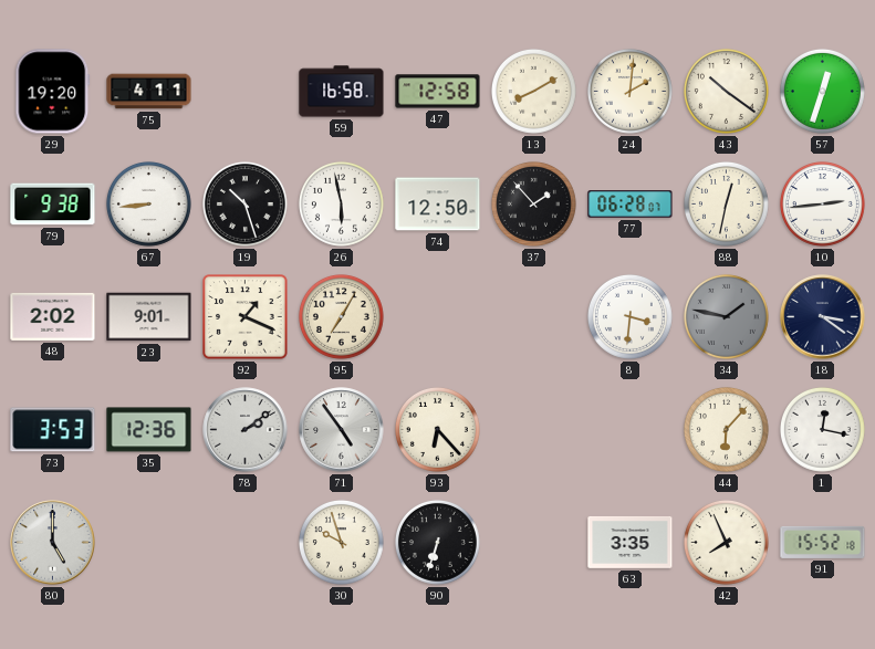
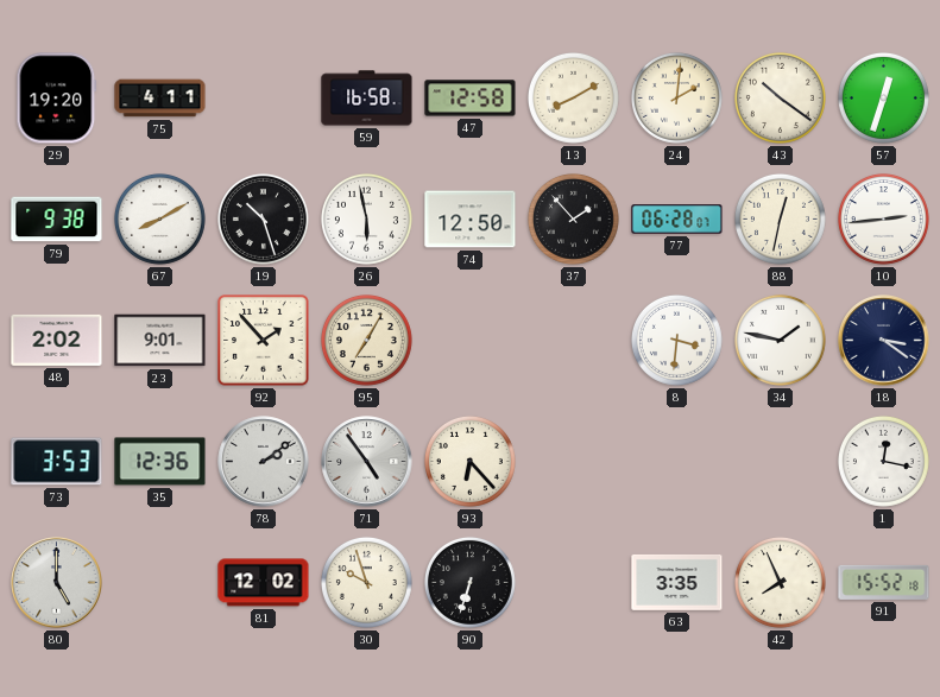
67: 8:44 -> 8:10
92: 1:19 -> 1:53
34 dial: grey -> white
44: 6:07 -> none
81: none -> 12:02
